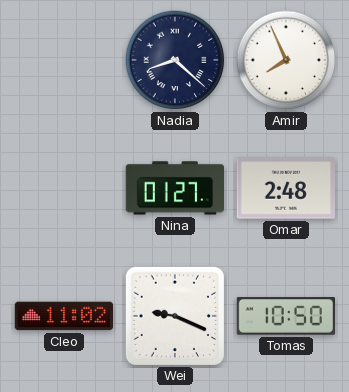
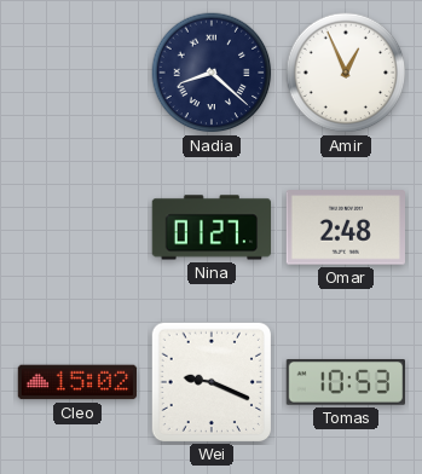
Amir: 7:56 -> 12:56
Cleo: 11:02 -> 15:02
Tomas: 10:50 -> 10:53
